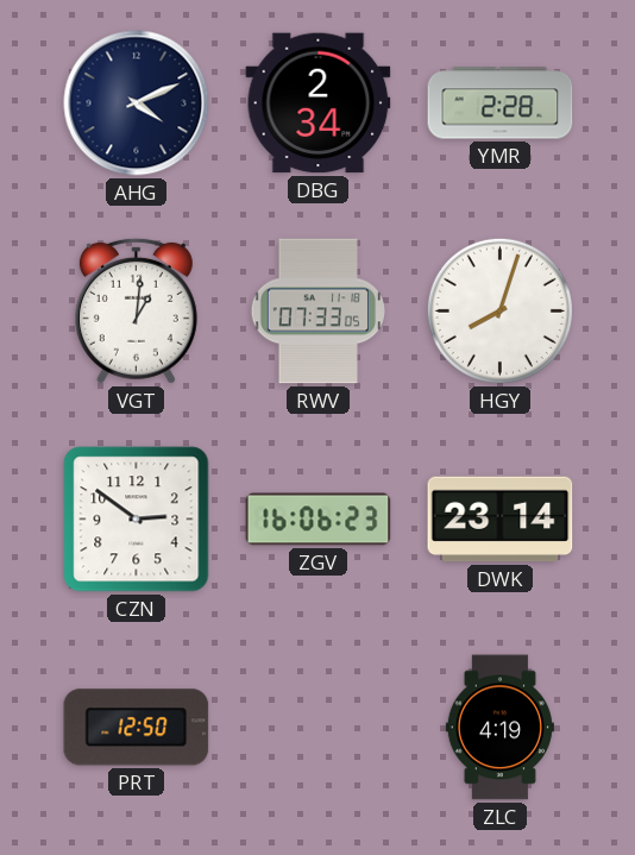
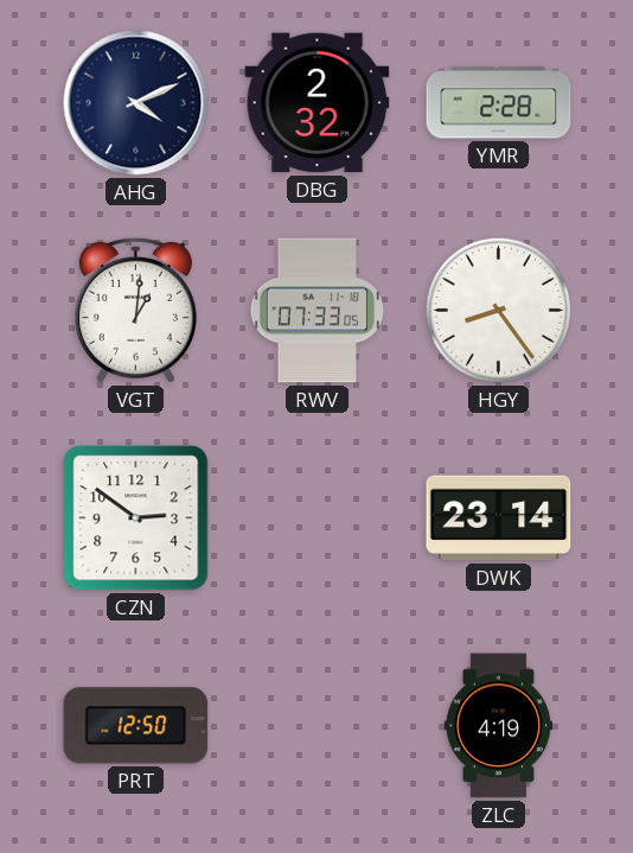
DBG: 2:34 -> 2:32
HGY: 8:03 -> 8:24
ZGV: 16:06 -> none
